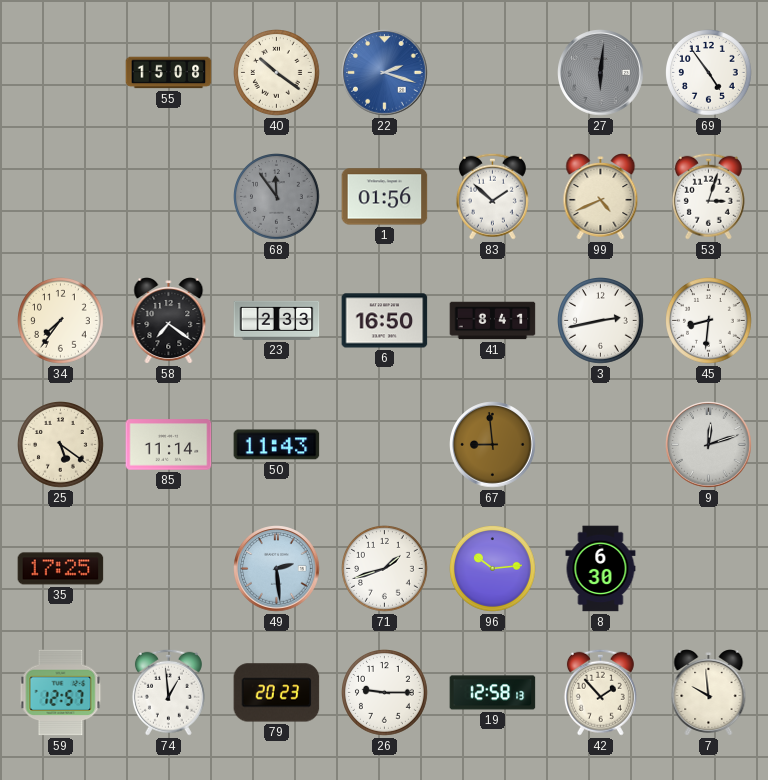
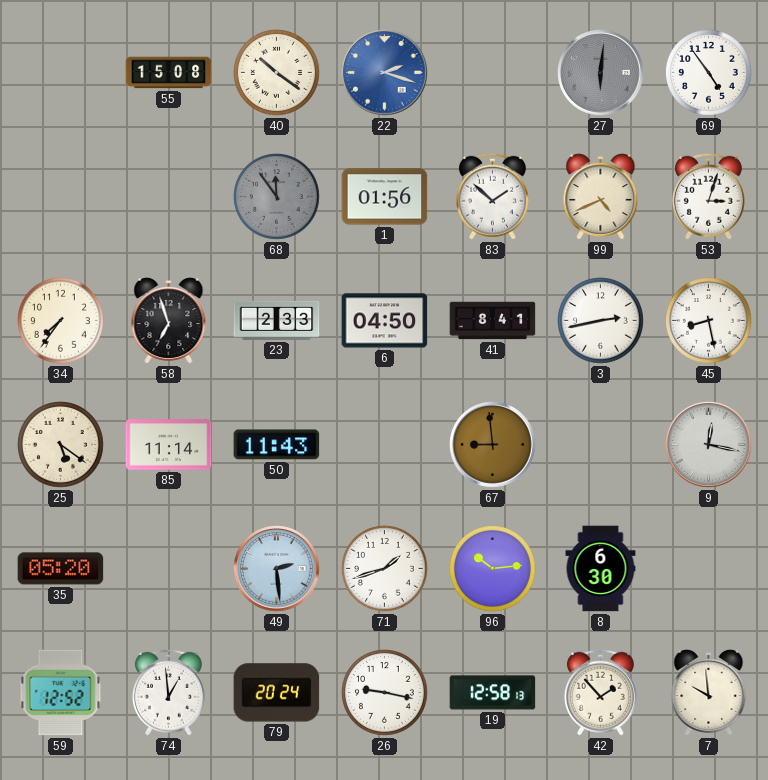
58: 7:21 -> 6:57
6: 16:50 -> 04:50
45: 8:31 -> 8:28
9: 12:12 -> 12:17
35: 17:25 -> 05:20
59: 12:57 -> 12:52
79: 20:23 -> 20:24
26: 9:15 -> 9:17
